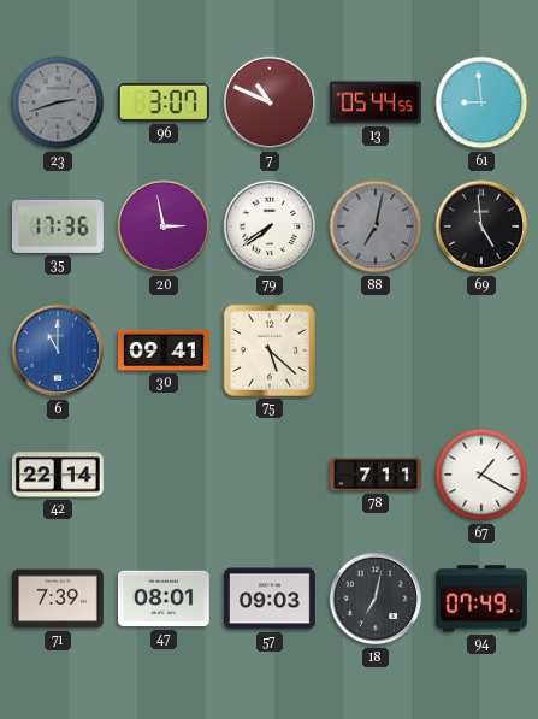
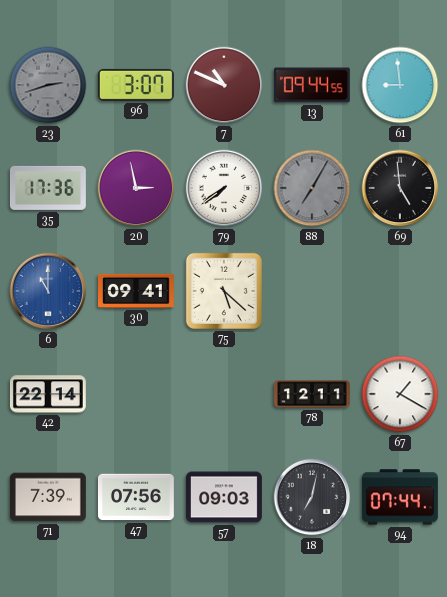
13: 05:44 -> 09:44
88: 7:02 -> 7:05
78: 7:11 -> 12:11
47: 08:01 -> 07:56
94: 07:49 -> 07:44
